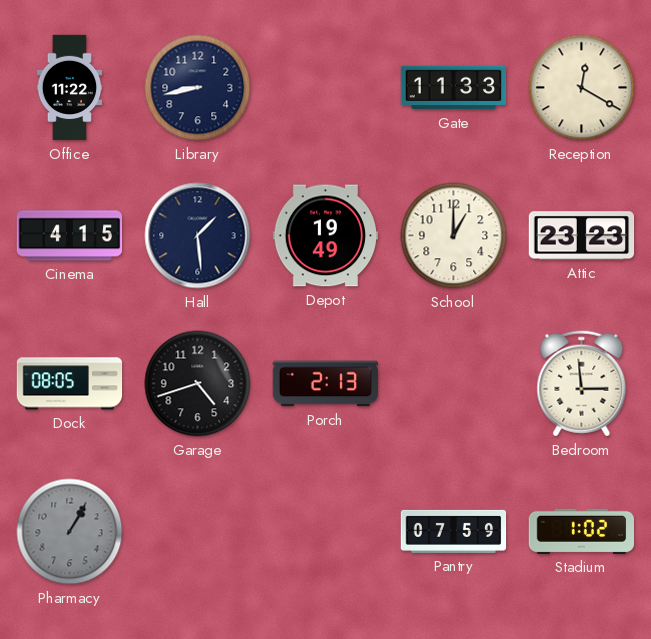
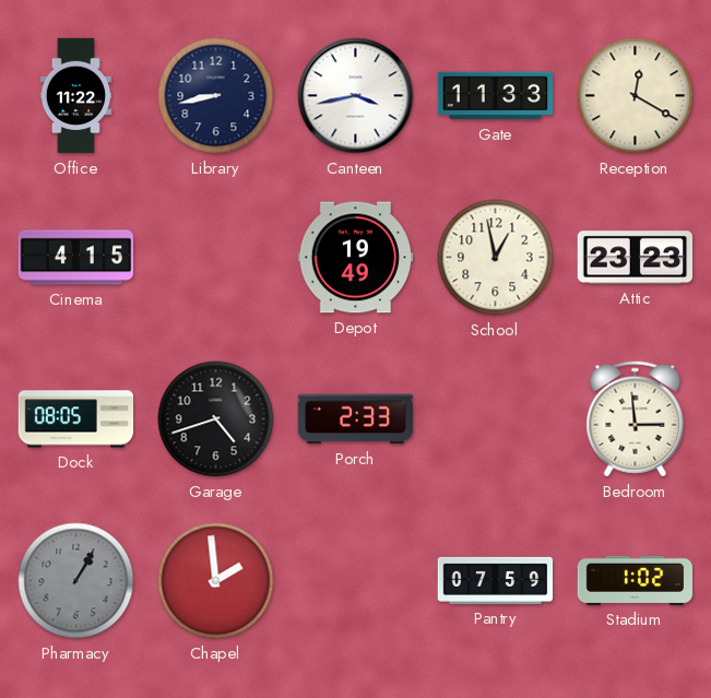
Canteen: none -> 3:43
Hall: 1:29 -> none
School: 1:00 -> 12:58
Porch: 2:13 -> 2:33
Chapel: none -> 1:59
